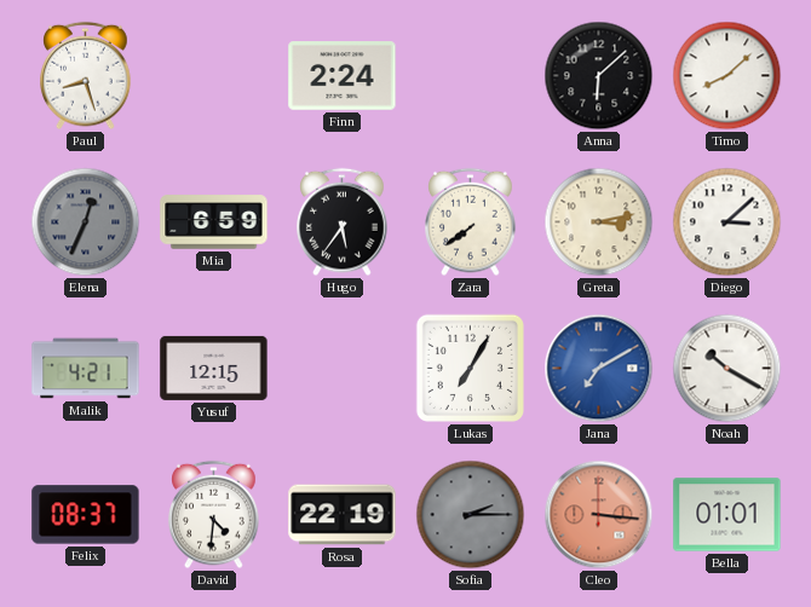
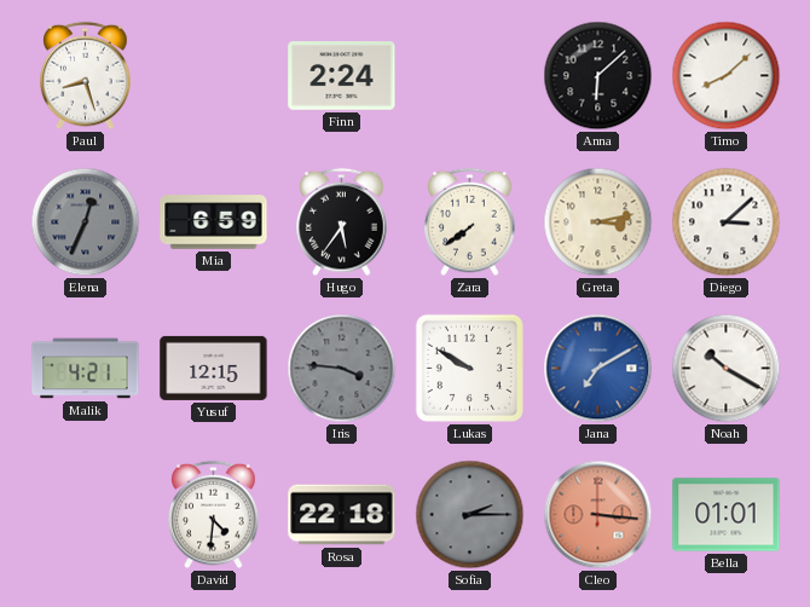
Iris: none -> 3:46
Lukas: 7:05 -> 9:50
Felix: 08:37 -> none
Rosa: 22:19 -> 22:18
